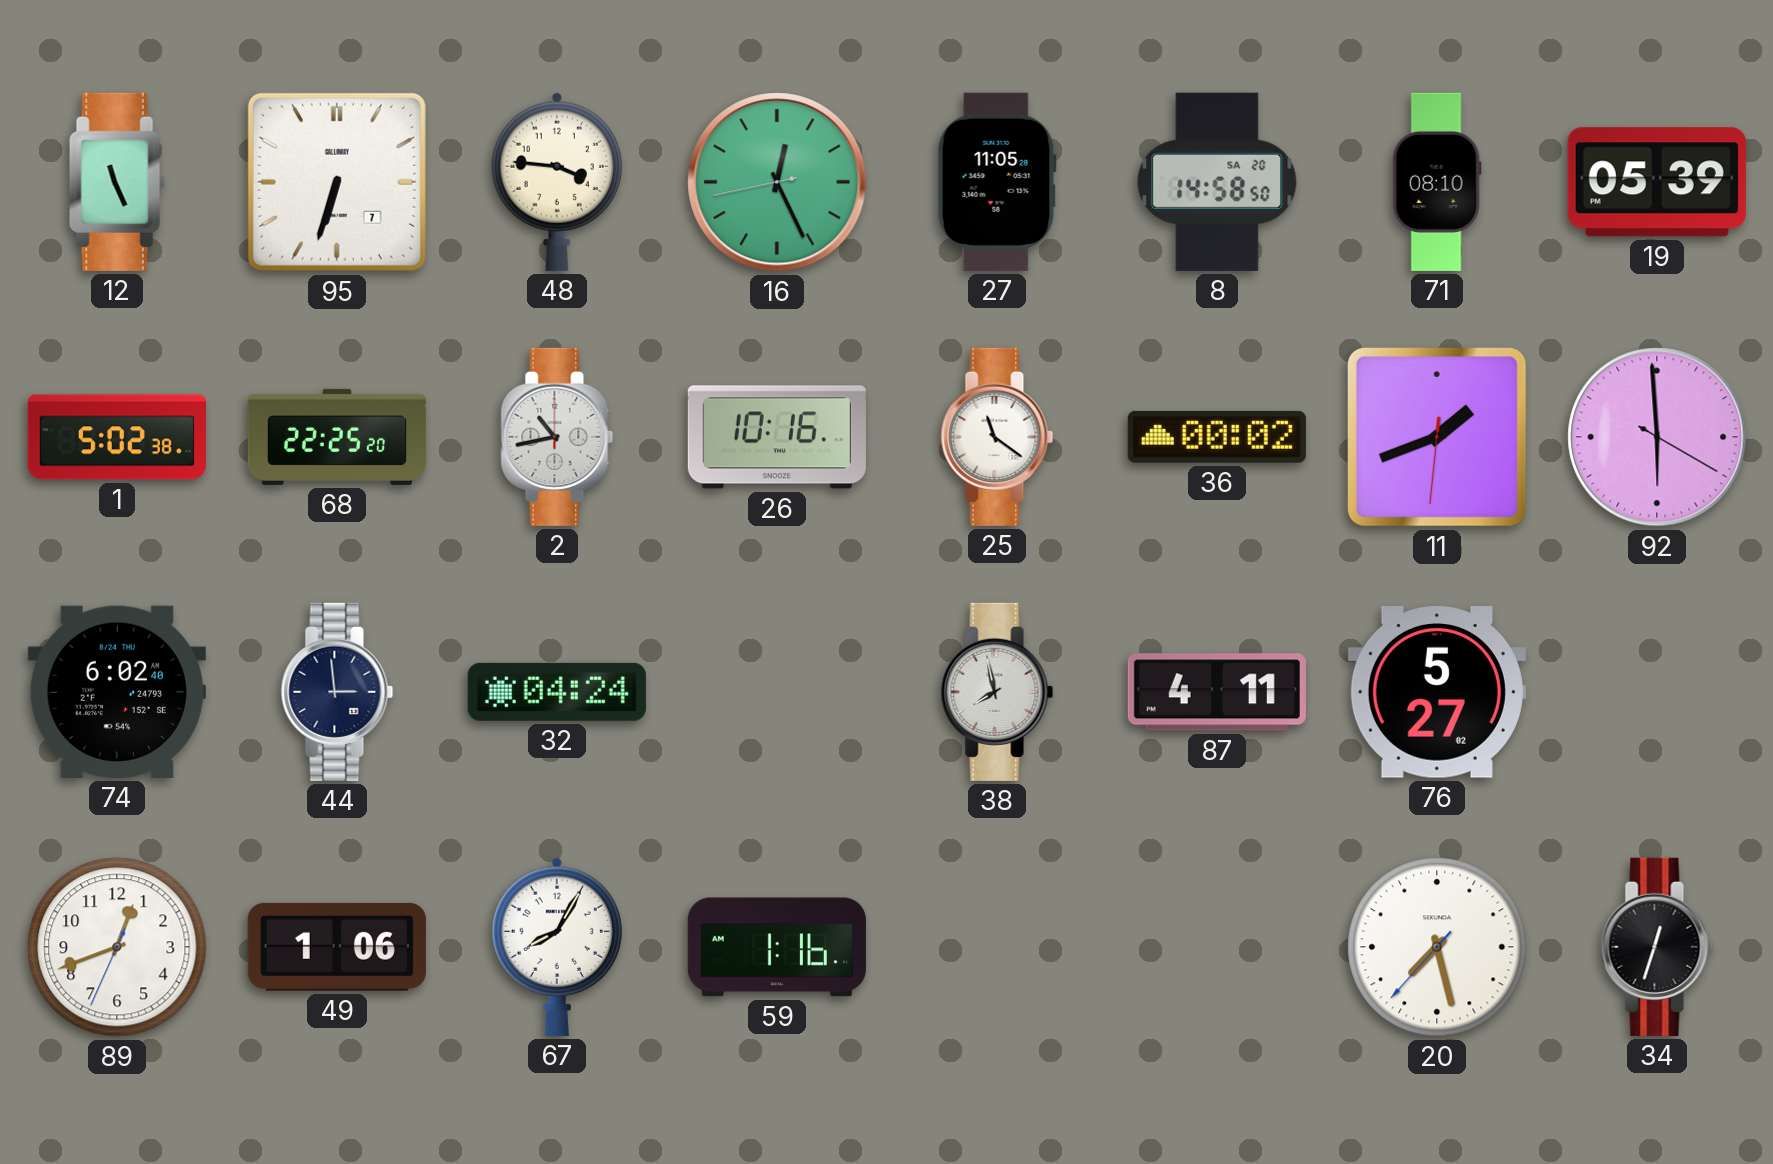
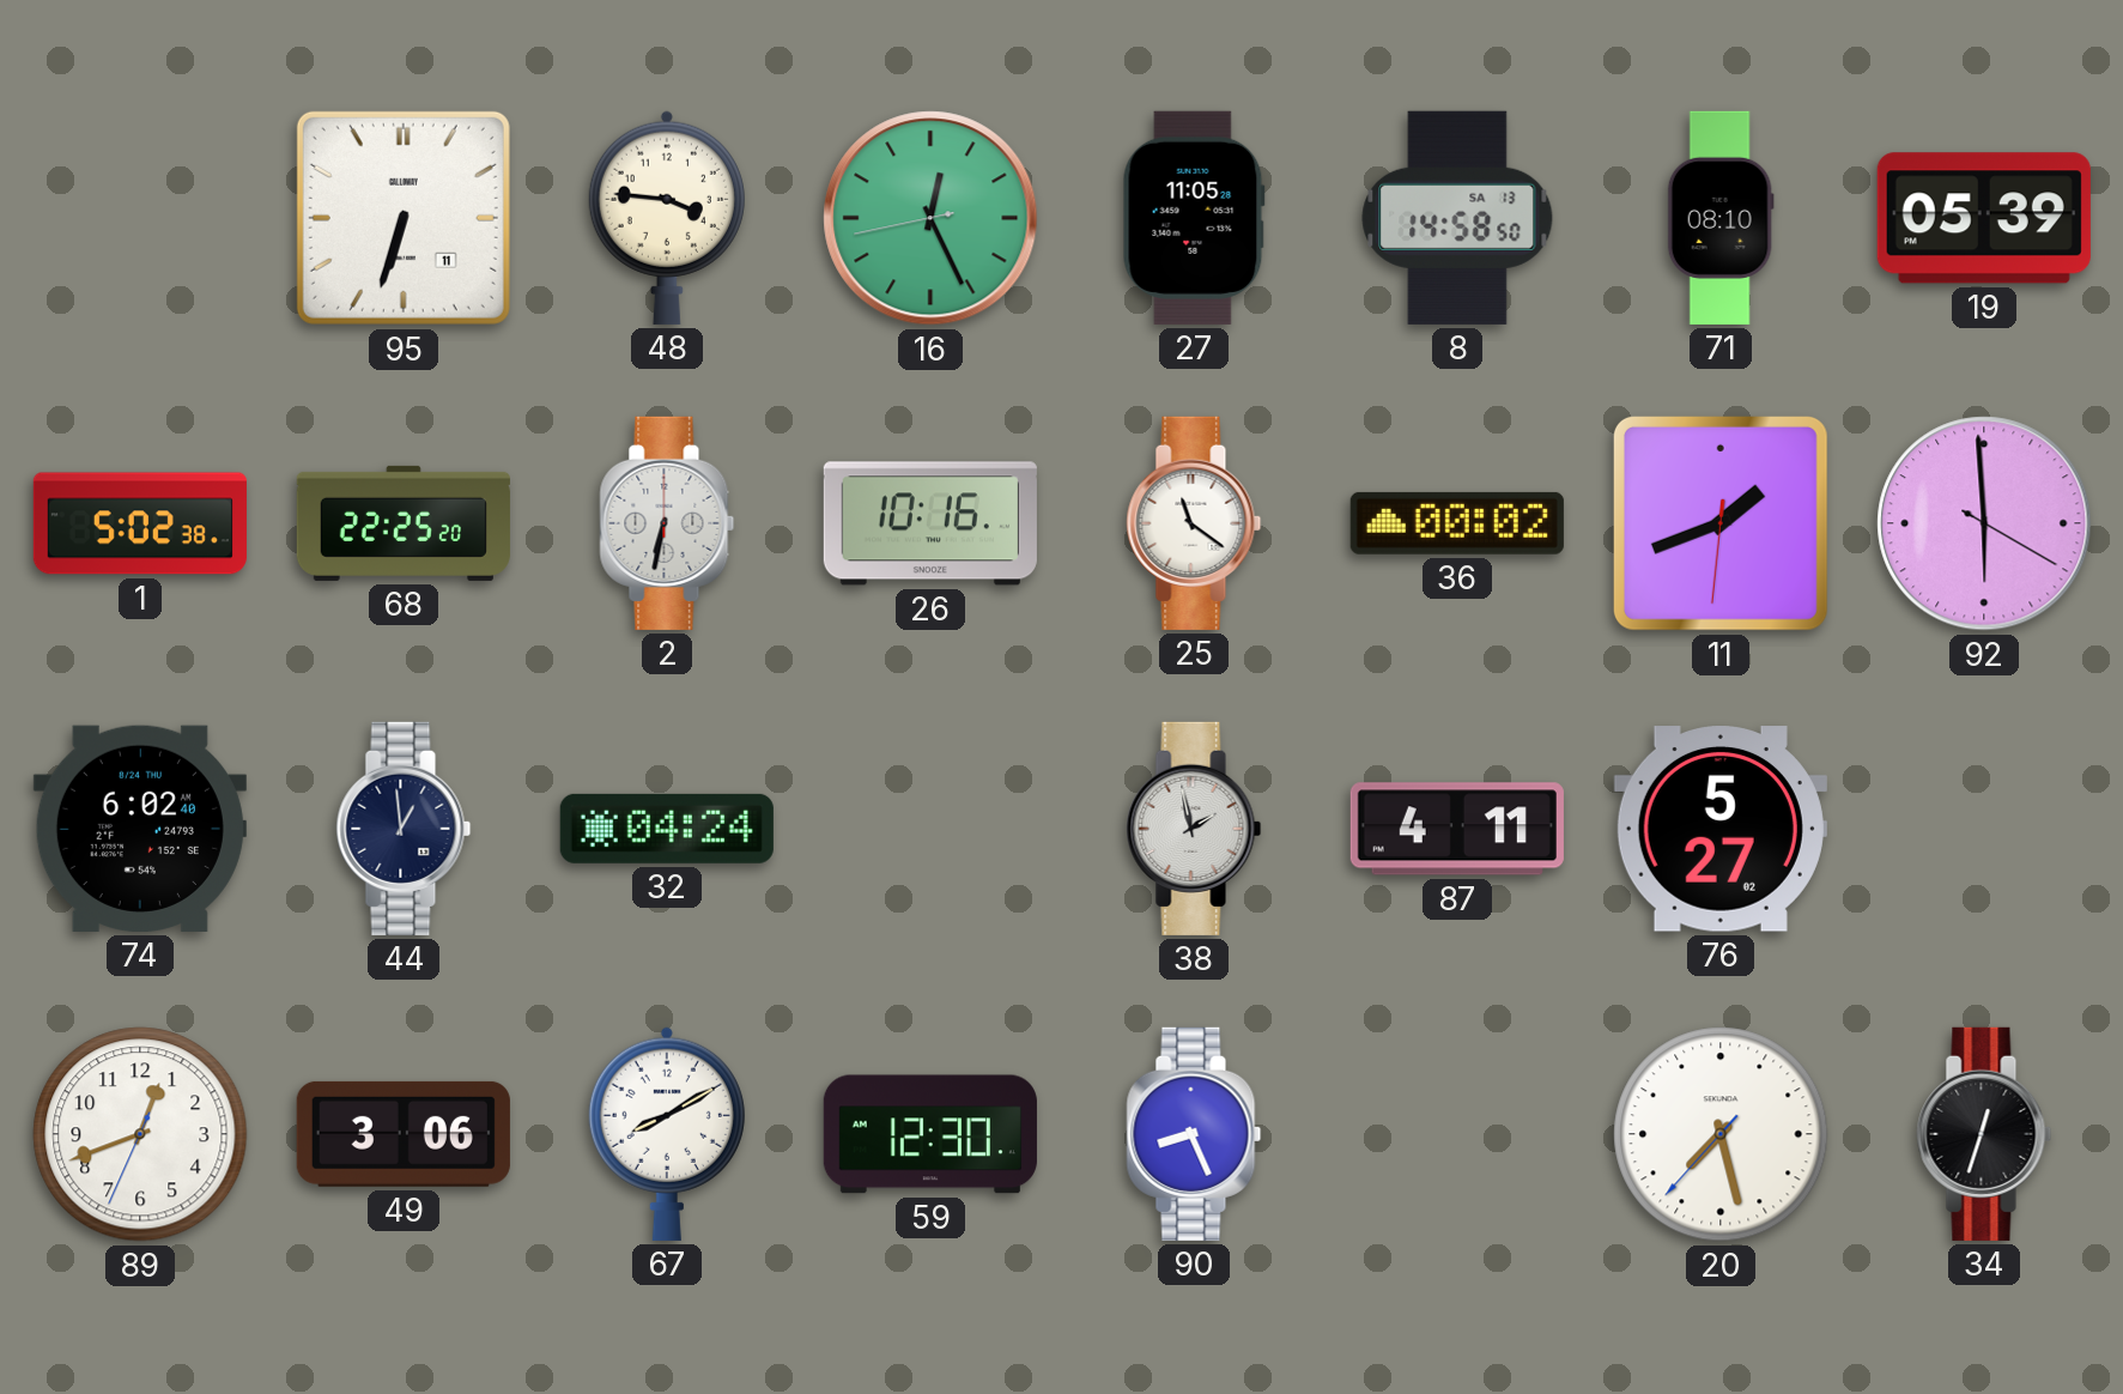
12: 11:26 -> none
95 date: 7 -> 11
8 date: SA 20 -> SA 13
2: 10:43 -> 6:32
44: 2:59 -> 12:59
38: 7:58 -> 1:58
49: 1:06 -> 3:06
67: 8:05 -> 8:10
59: 1:16 -> 12:30
90: none -> 8:26
